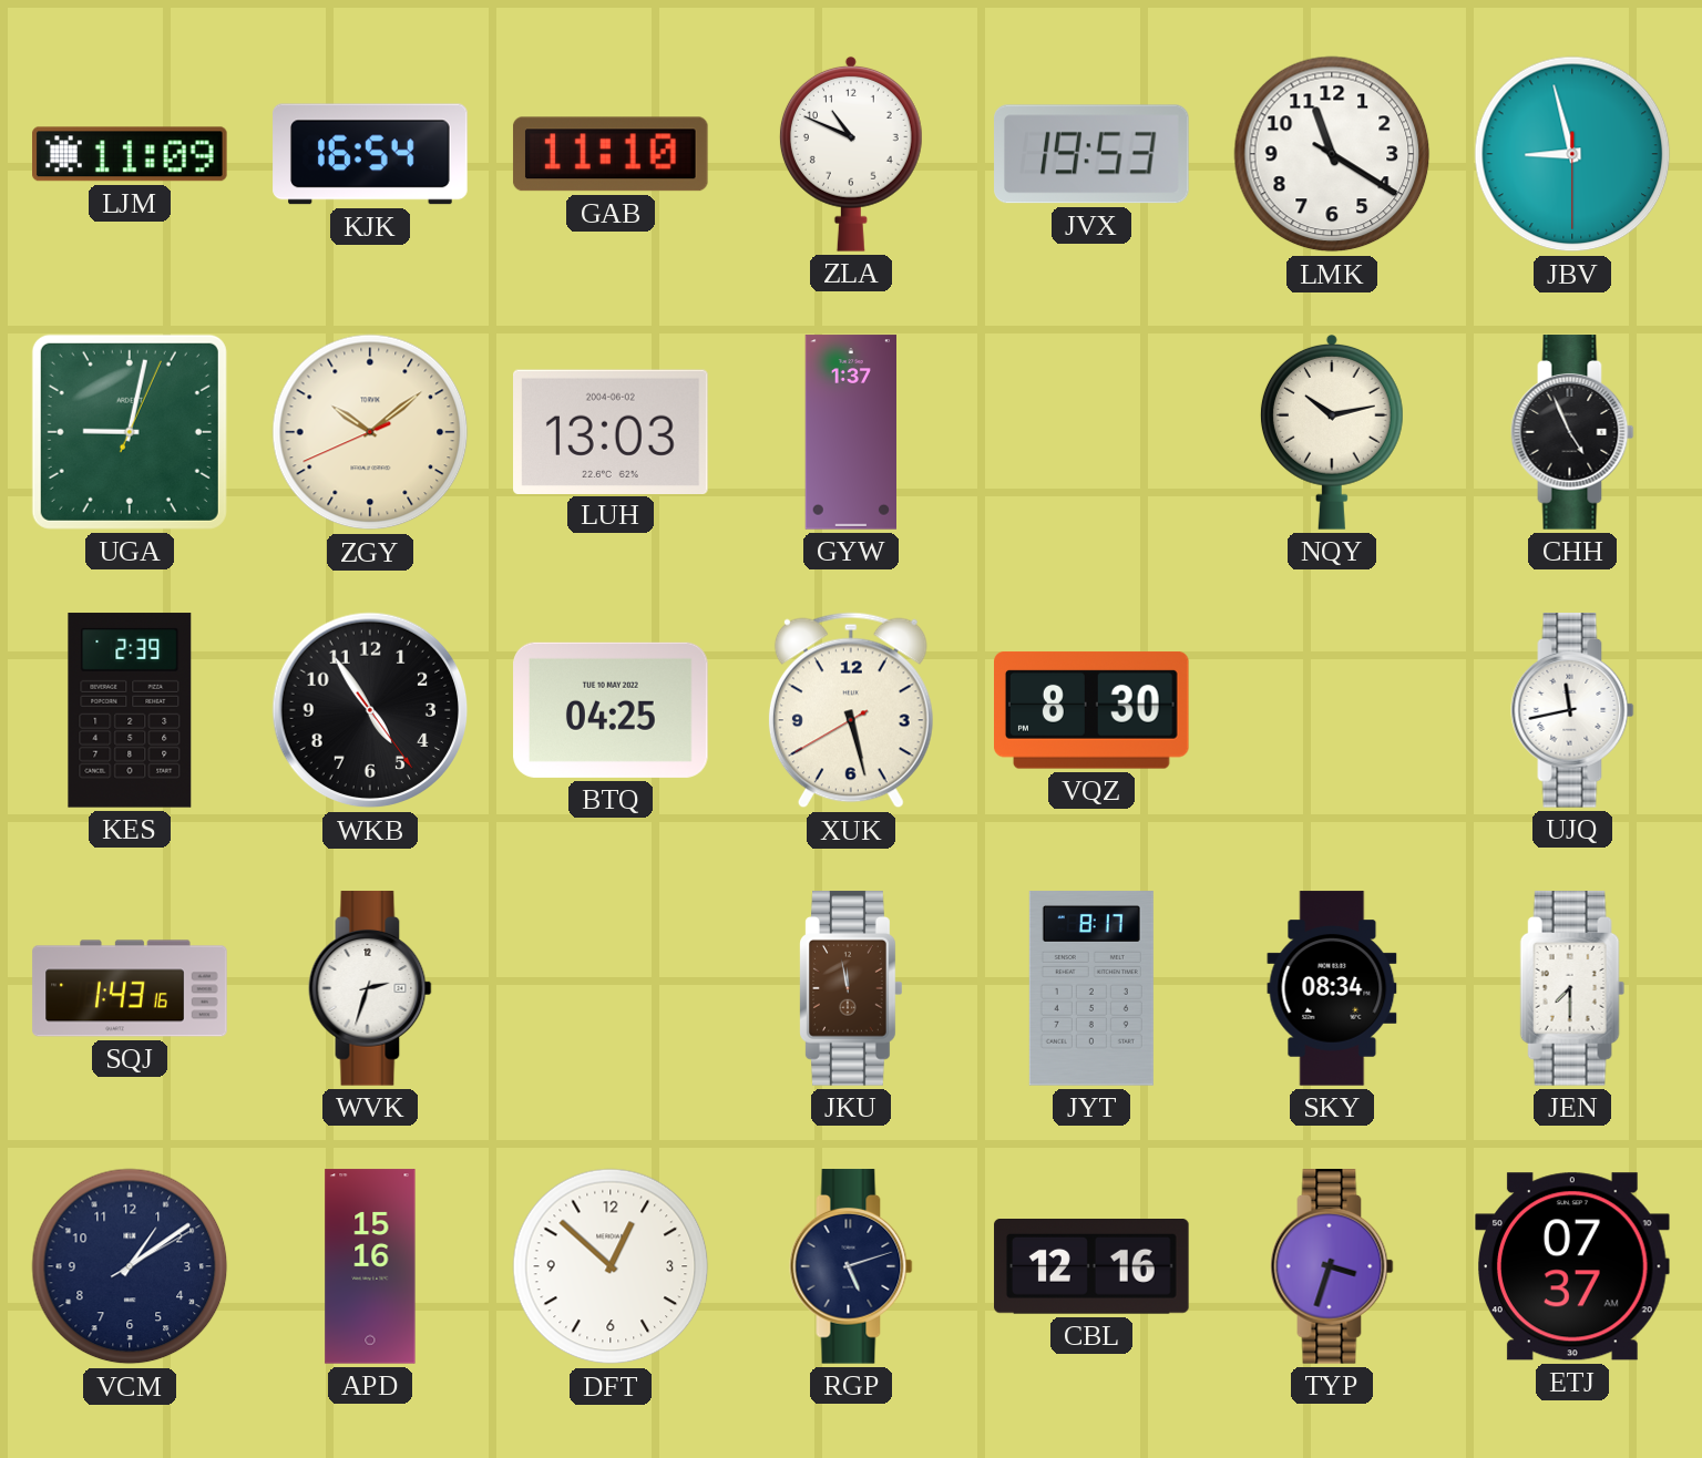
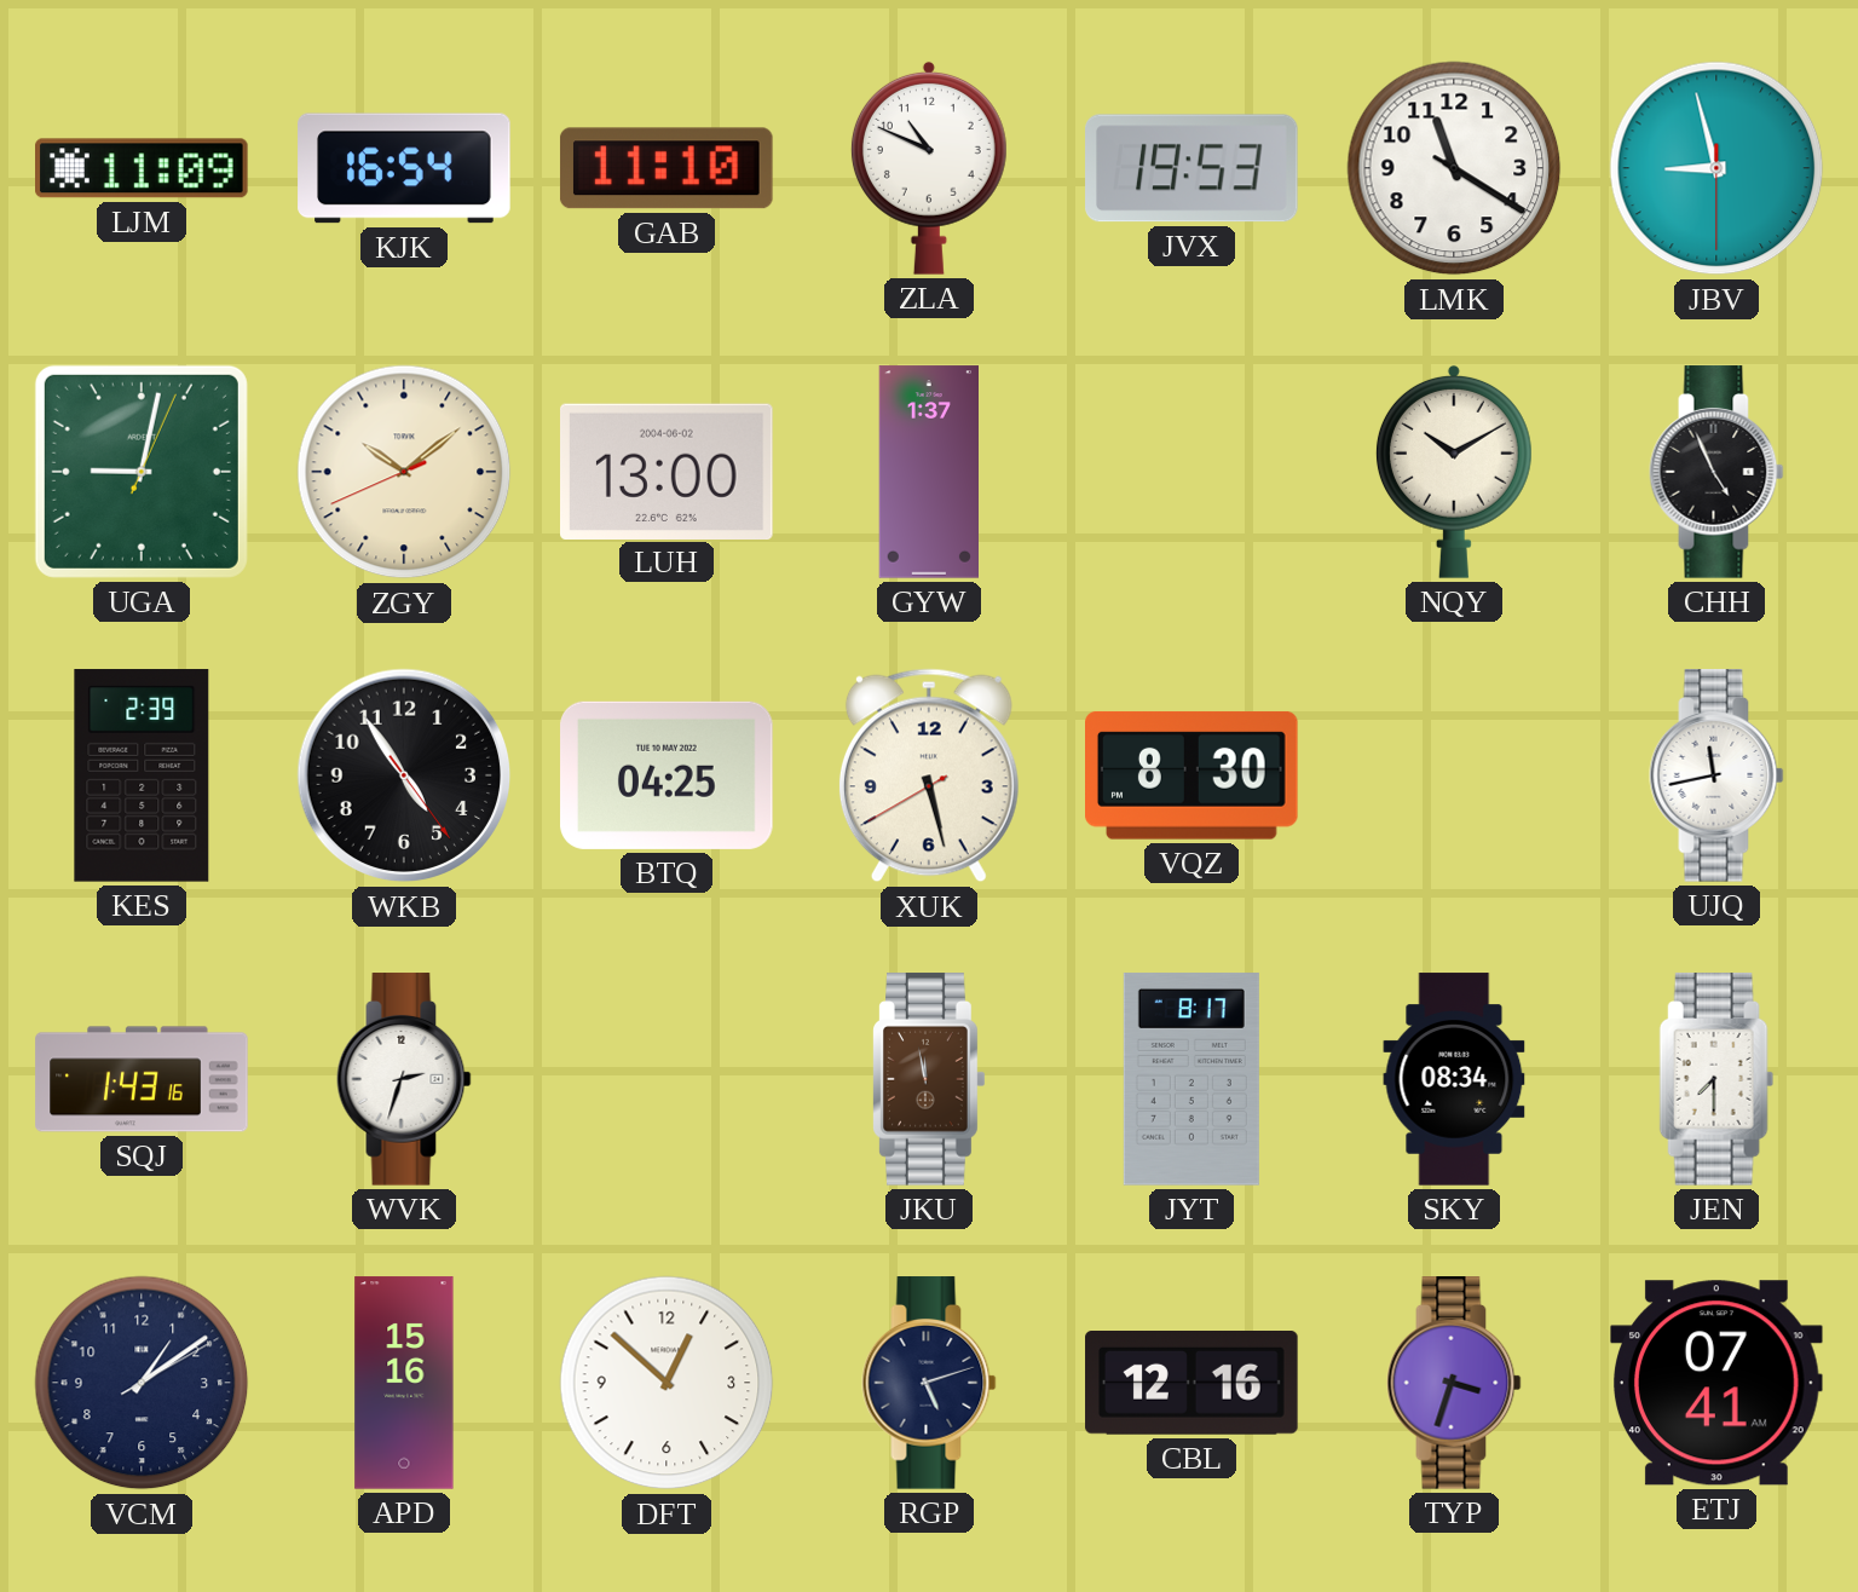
LUH: 13:03 -> 13:00
NQY: 10:13 -> 10:10
ETJ: 07:37 -> 07:41
